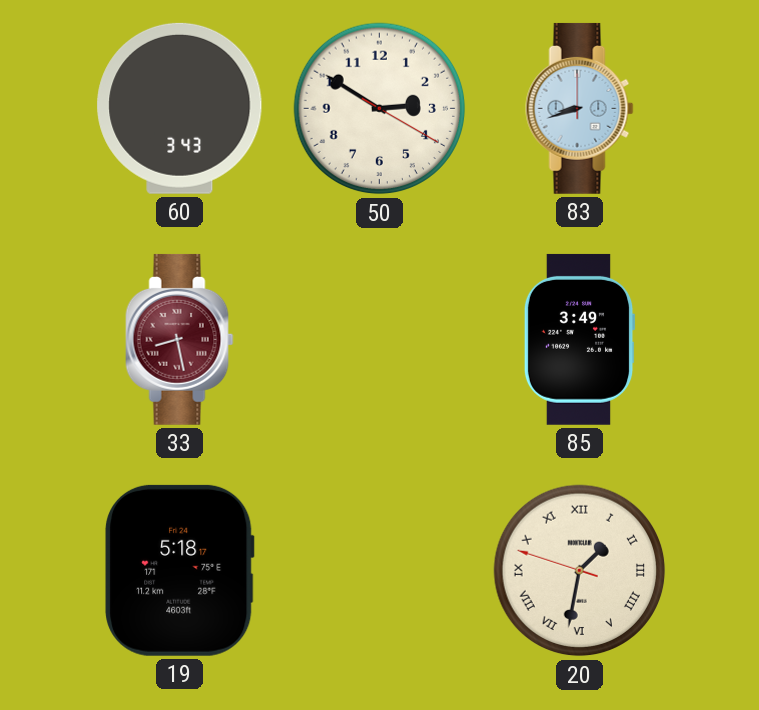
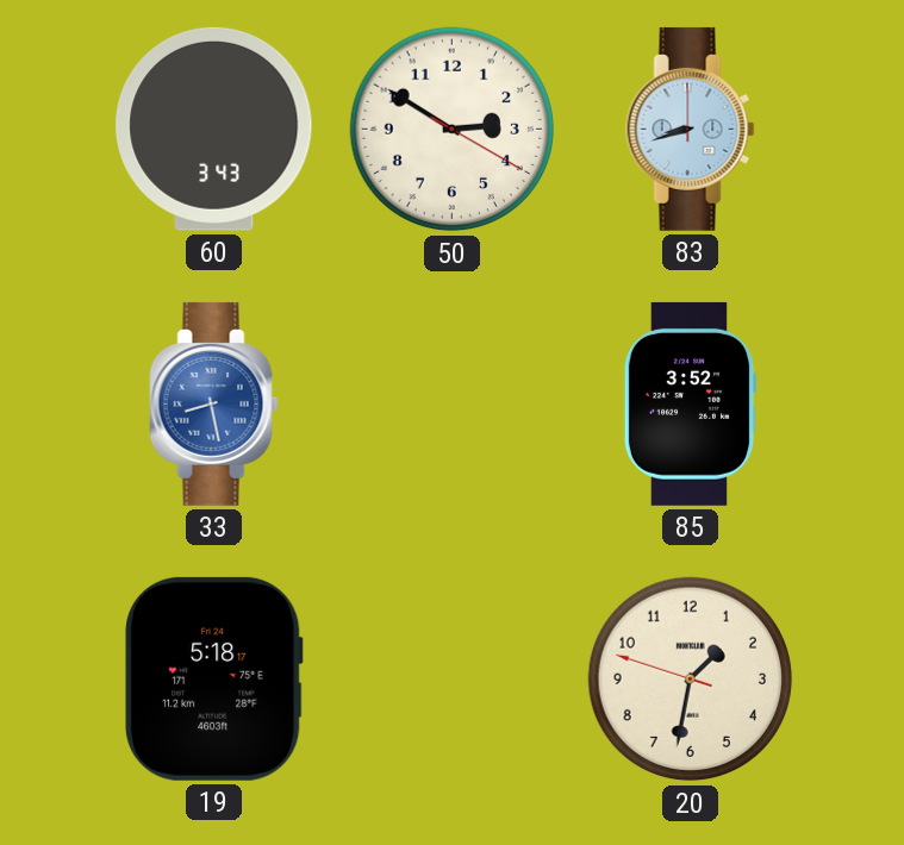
33 dial: burgundy -> blue
85: 3:49 -> 3:52
20 numerals: Roman -> Arabic
